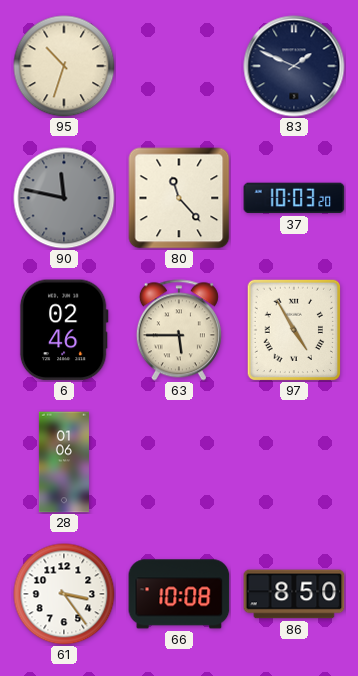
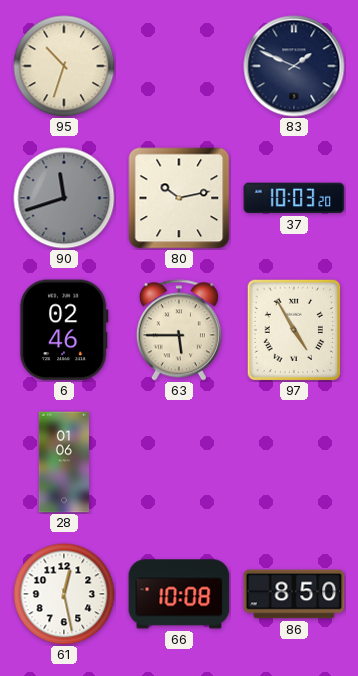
90: 11:47 -> 11:42
80: 11:23 -> 10:13
61: 3:24 -> 12:28
